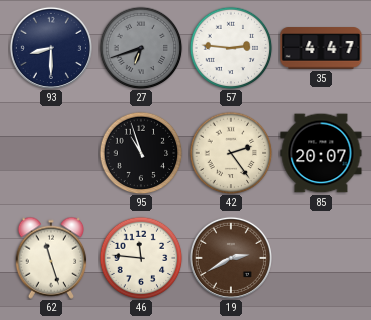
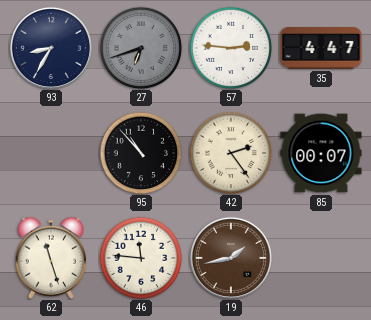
93: 8:30 -> 8:35
95: 10:57 -> 10:53
85: 20:07 -> 00:07
19: 2:40 -> 1:43
